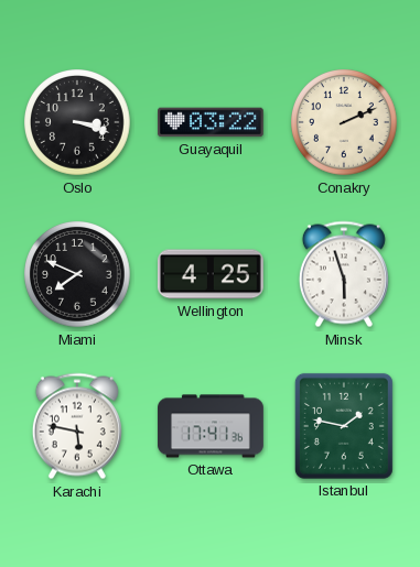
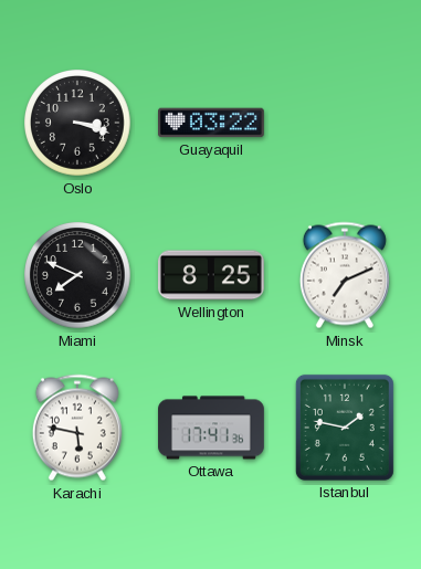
Conakry: 2:11 -> none
Wellington: 4:25 -> 8:25
Minsk: 5:57 -> 7:11
